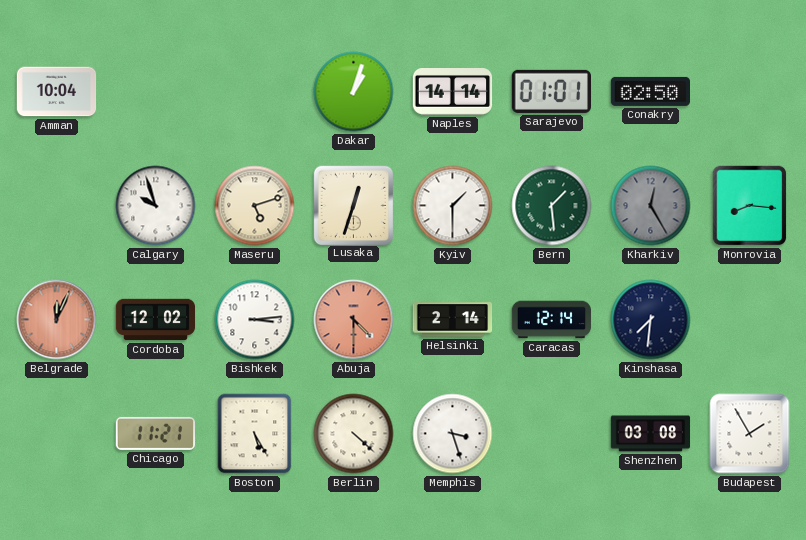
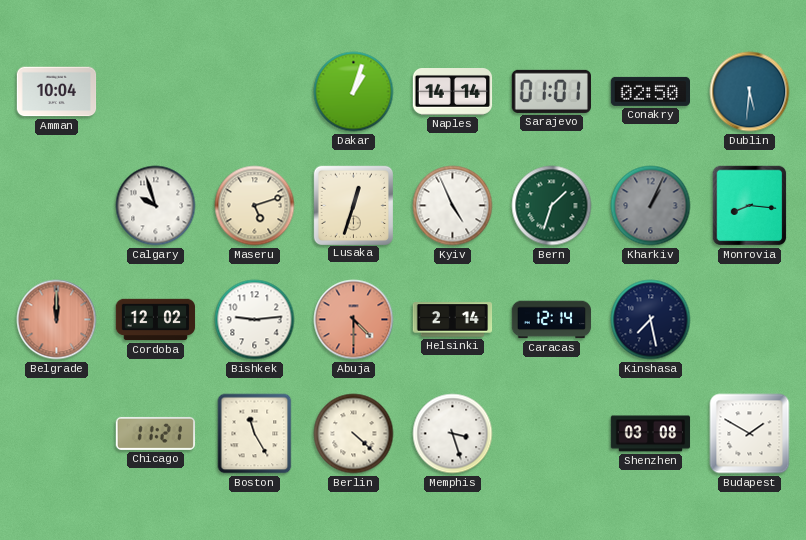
Dublin: none -> 5:31
Kyiv: 1:30 -> 4:56
Bern: 1:29 -> 1:33
Kharkiv: 12:25 -> 1:04
Belgrade: 12:04 -> 12:00
Bishkek: 3:14 -> 9:14
Kinshasa: 7:31 -> 7:28
Boston: 5:25 -> 11:25
Budapest: 1:55 -> 1:50
